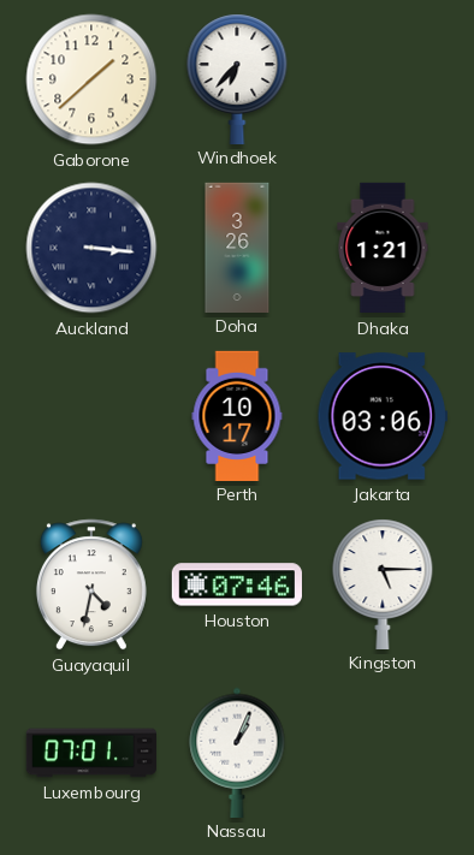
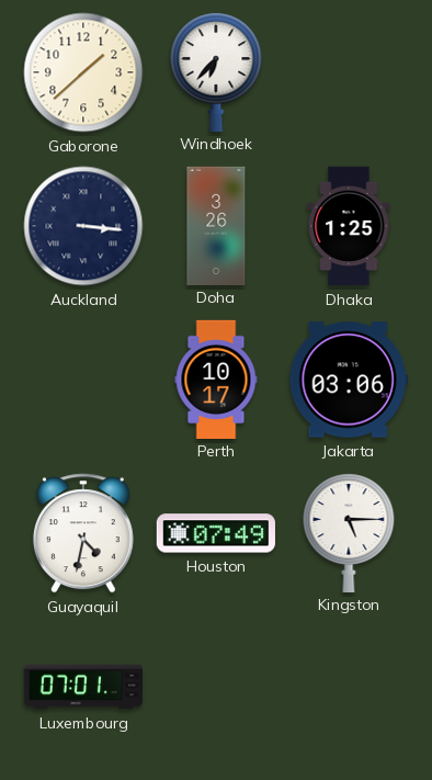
Dhaka: 1:21 -> 1:25
Houston: 07:46 -> 07:49
Nassau: 1:04 -> none
